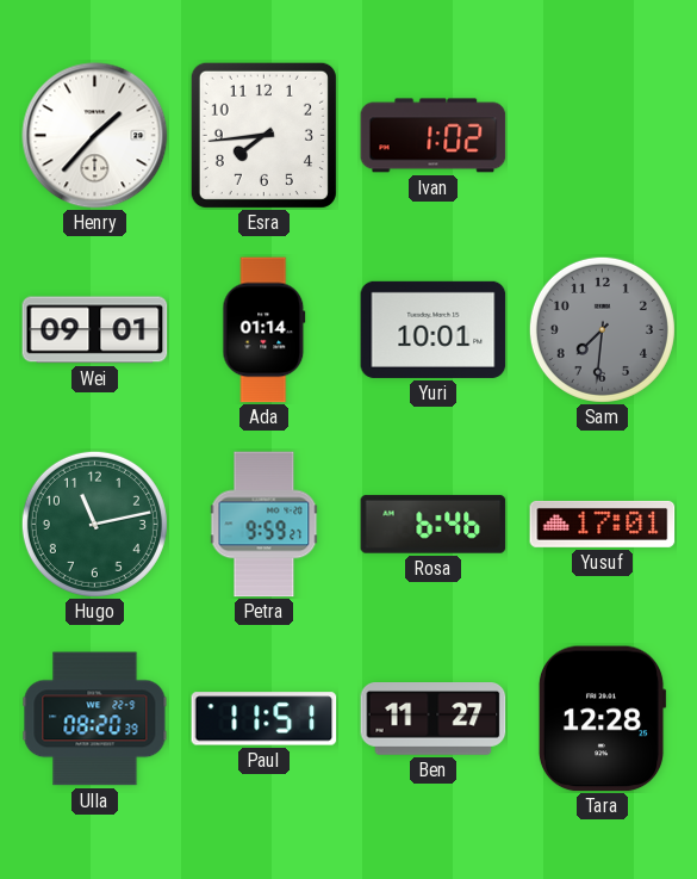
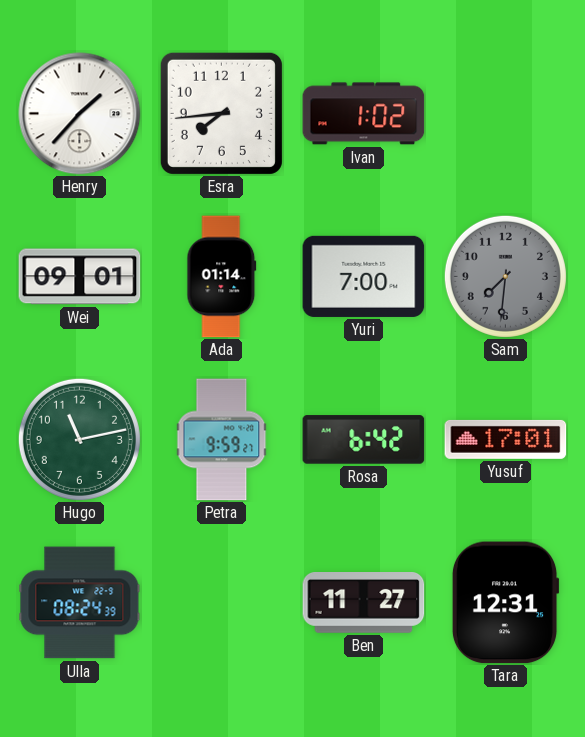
Yuri: 10:01 -> 7:00
Rosa: 6:46 -> 6:42
Ulla: 08:20 -> 08:24
Paul: 11:51 -> none
Tara: 12:28 -> 12:31
